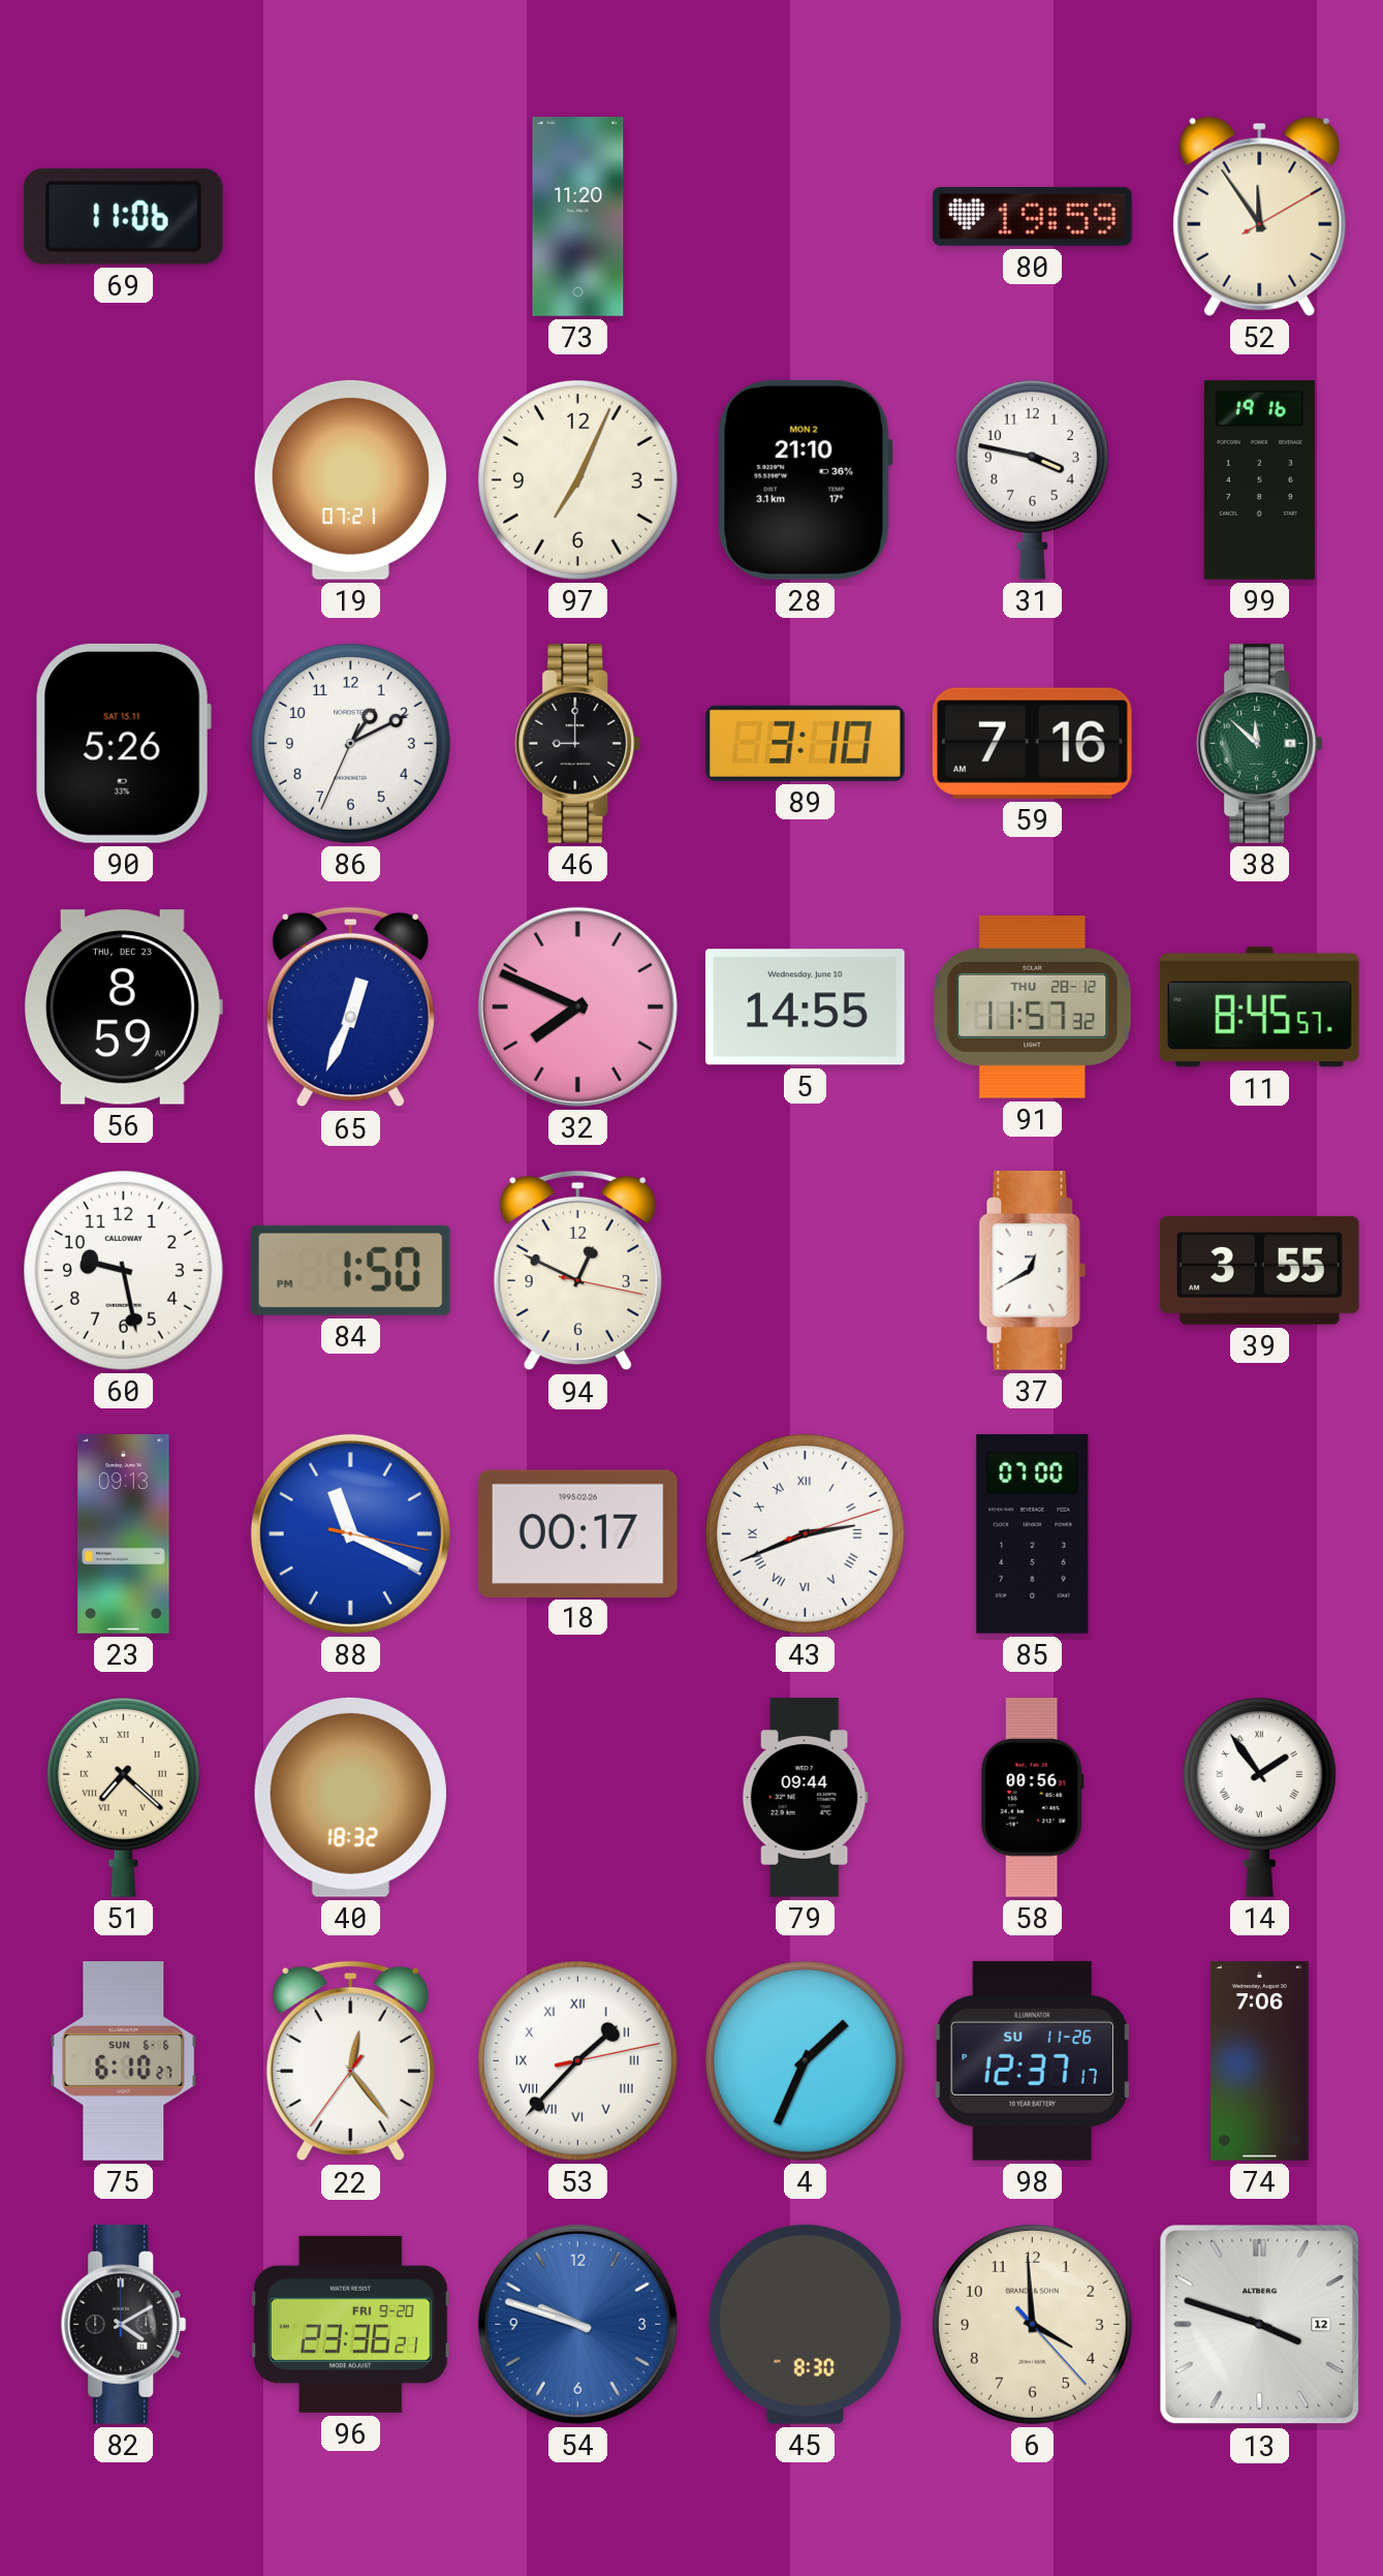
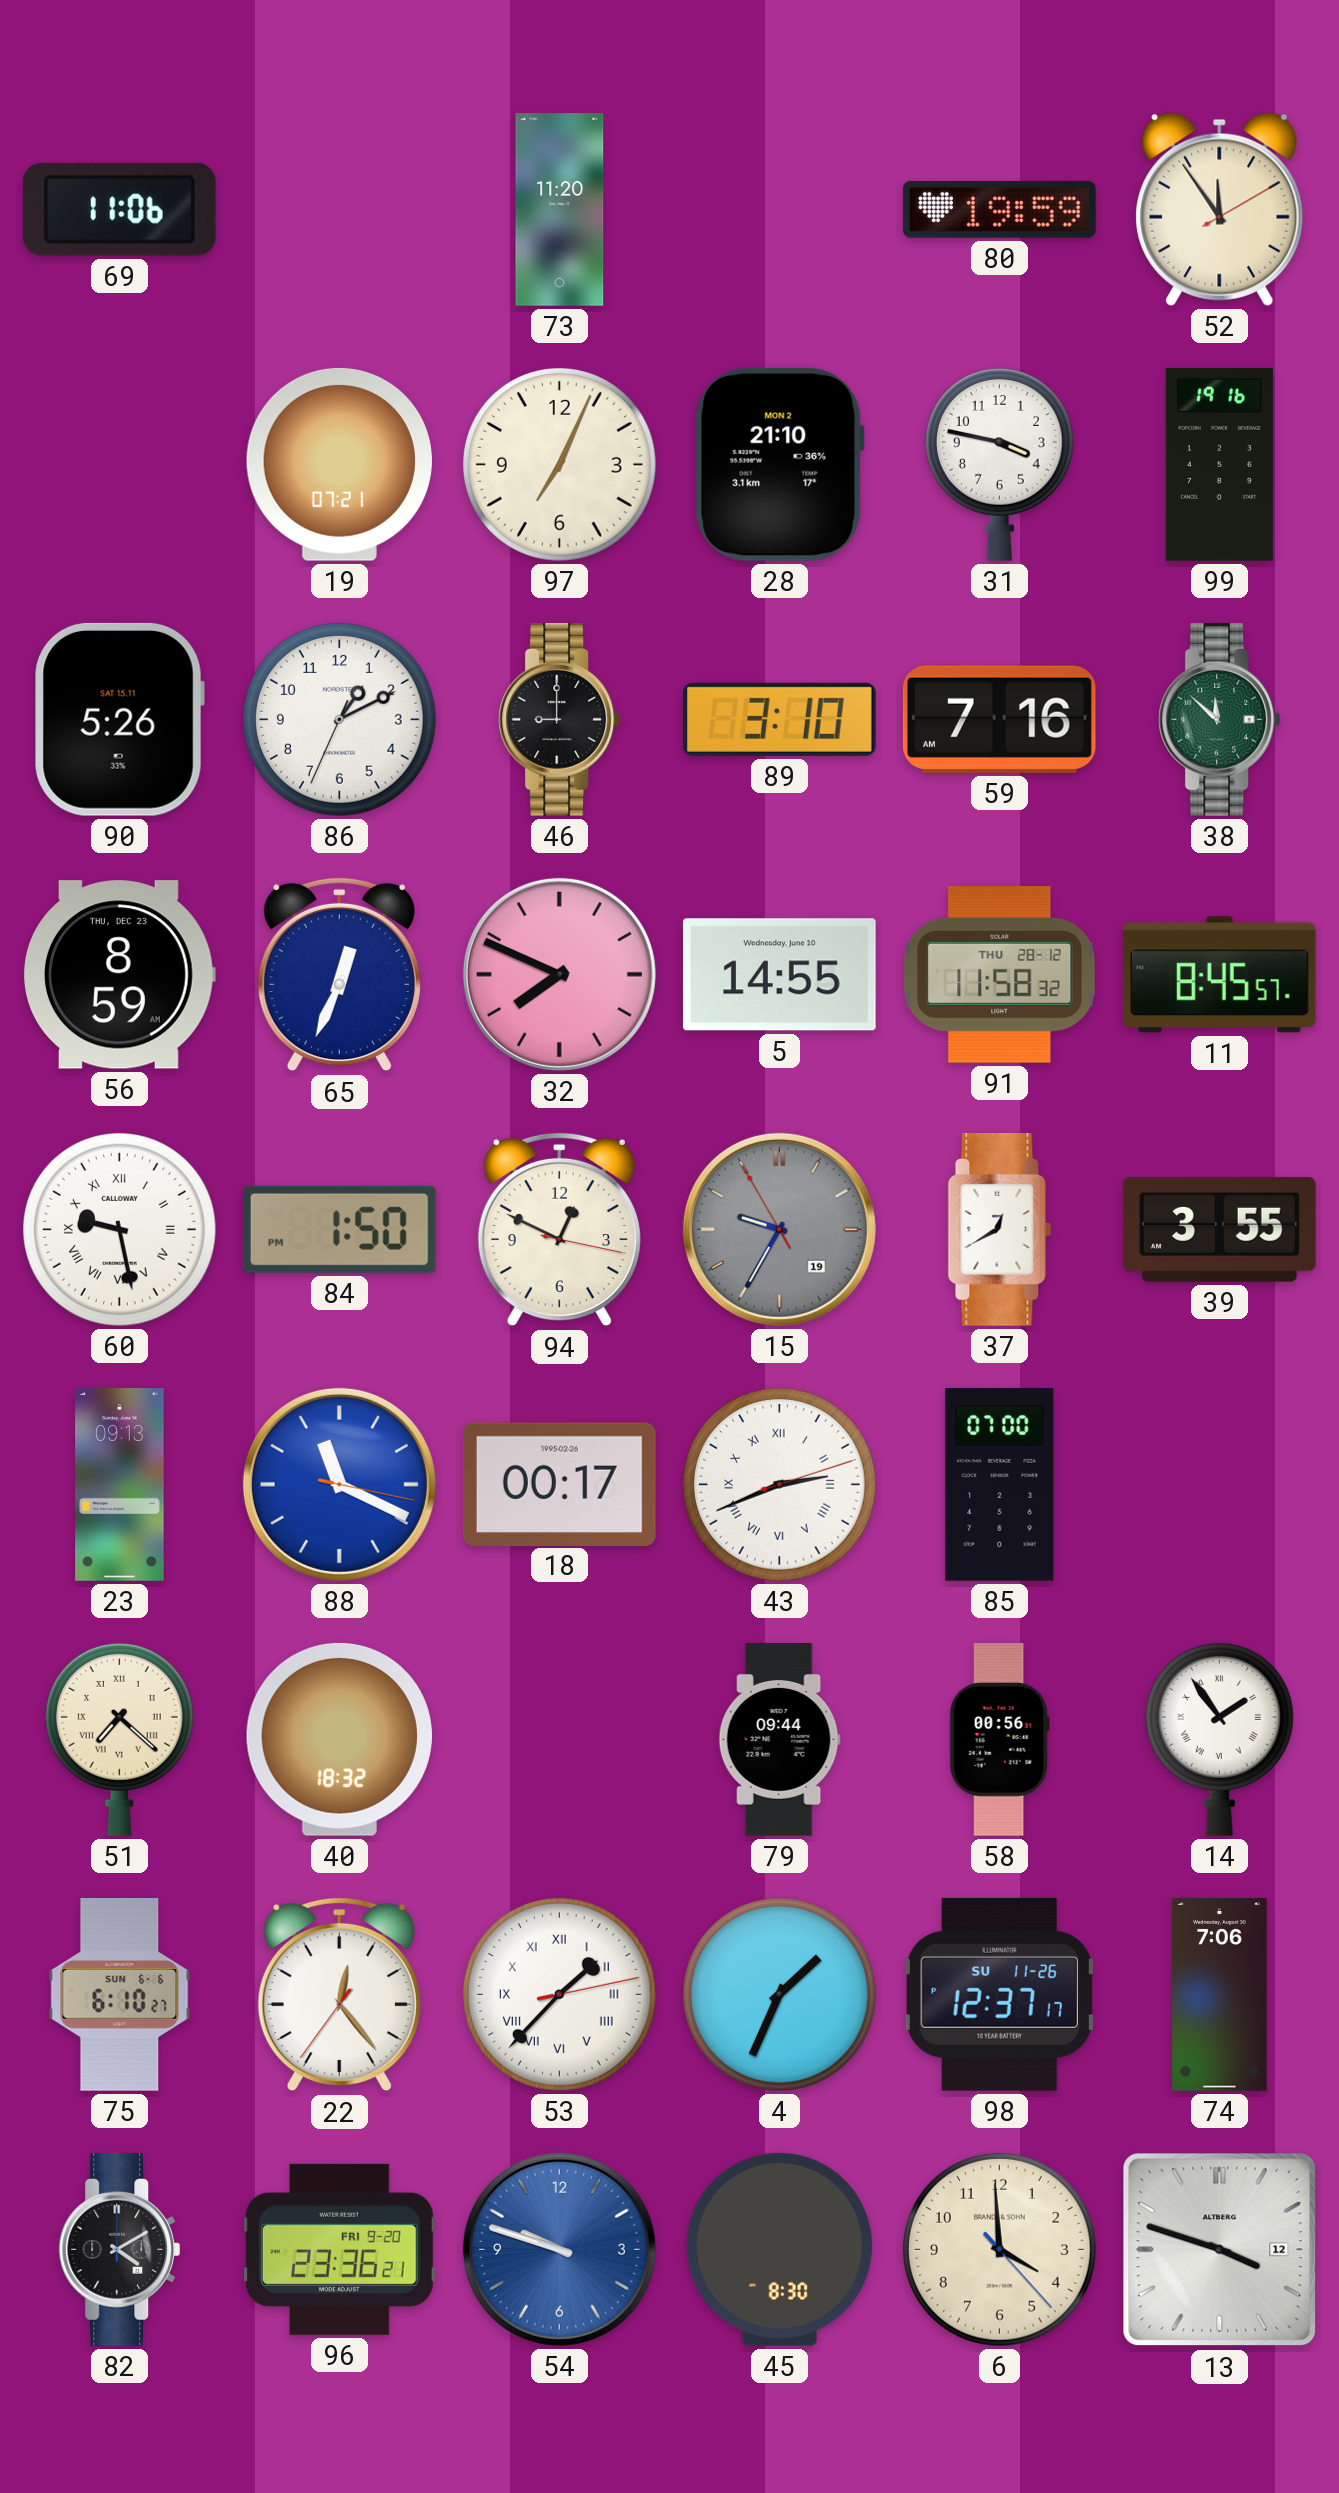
91: 11:57 -> 11:58
60 numerals: Arabic -> Roman
15: none -> 9:34
